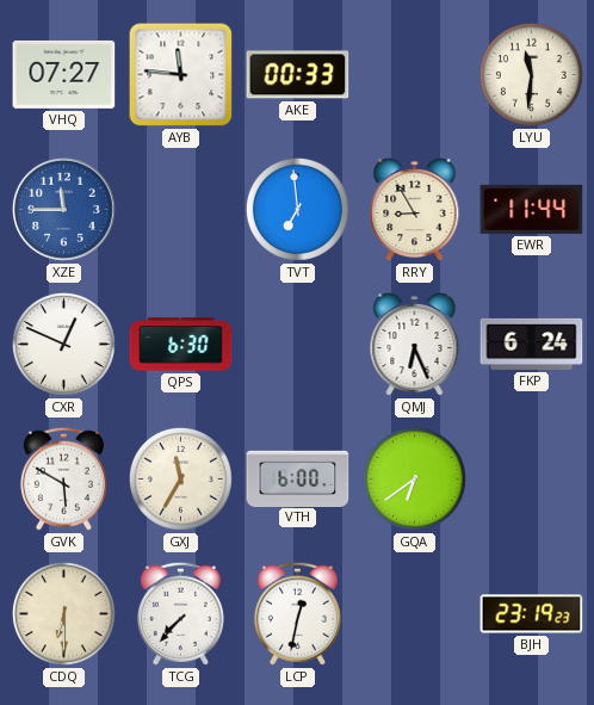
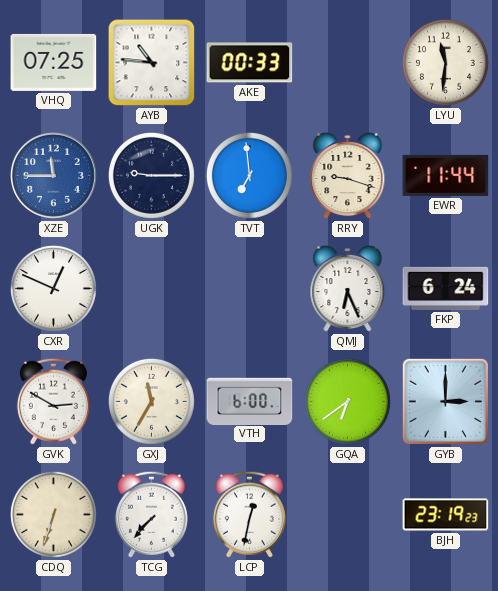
VHQ: 07:27 -> 07:25
AYB: 11:46 -> 10:46
UGK: none -> 9:15
RRY: 8:55 -> 9:18
QPS: 6:30 -> none
GVK: 5:50 -> 2:50
GYB: none -> 3:00
CDQ: 6:30 -> 6:33
